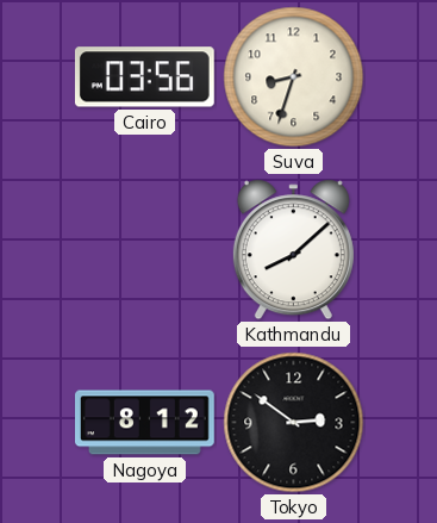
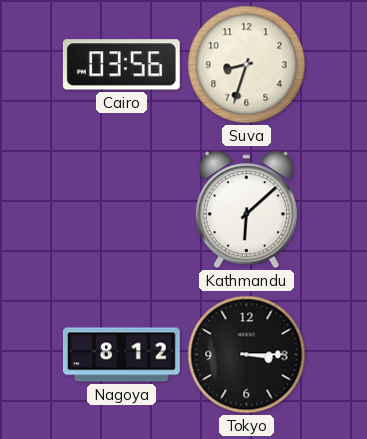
Kathmandu: 8:08 -> 6:08
Tokyo: 2:51 -> 3:15
